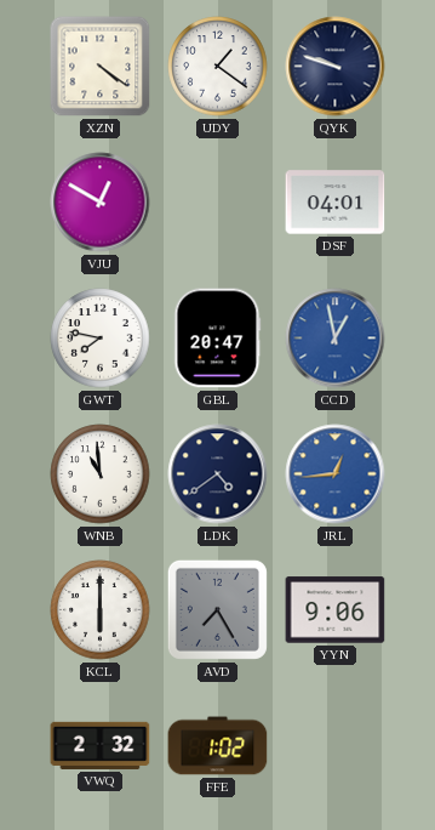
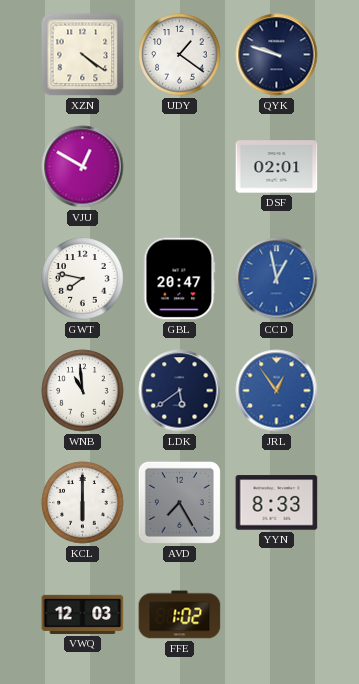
DSF: 04:01 -> 02:01
LDK: 4:39 -> 5:39
JRL: 12:44 -> 12:54
YYN: 9:06 -> 8:33
VWQ: 2:32 -> 12:03
